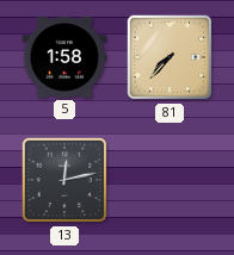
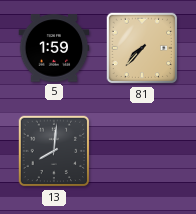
5: 1:58 -> 1:59
13: 12:13 -> 8:01
